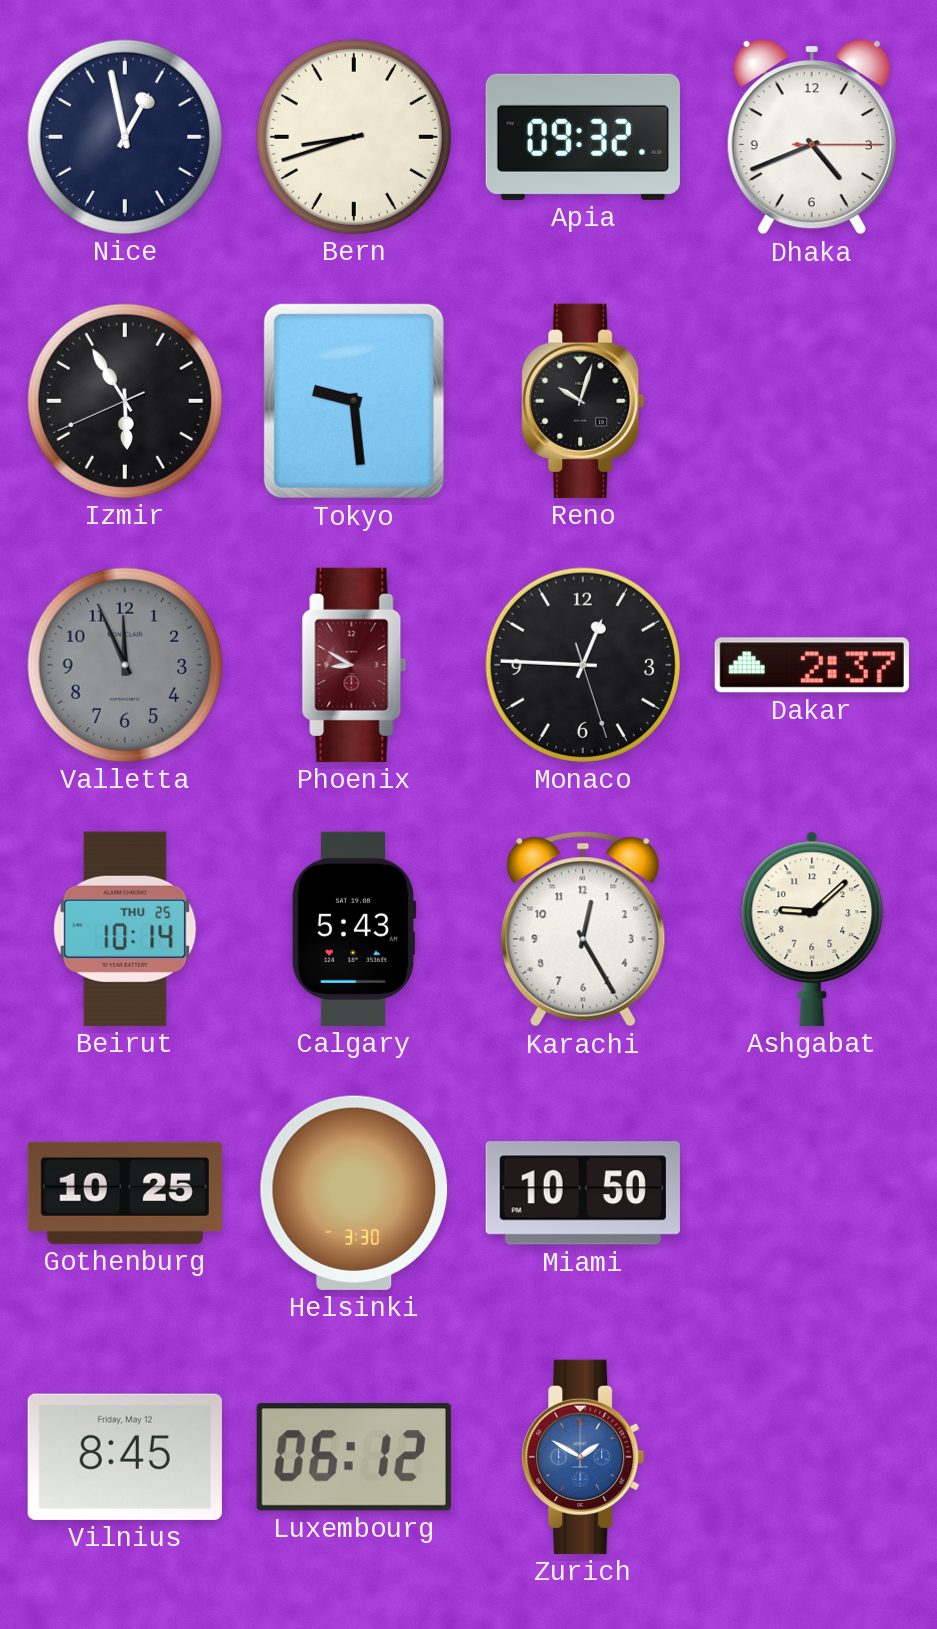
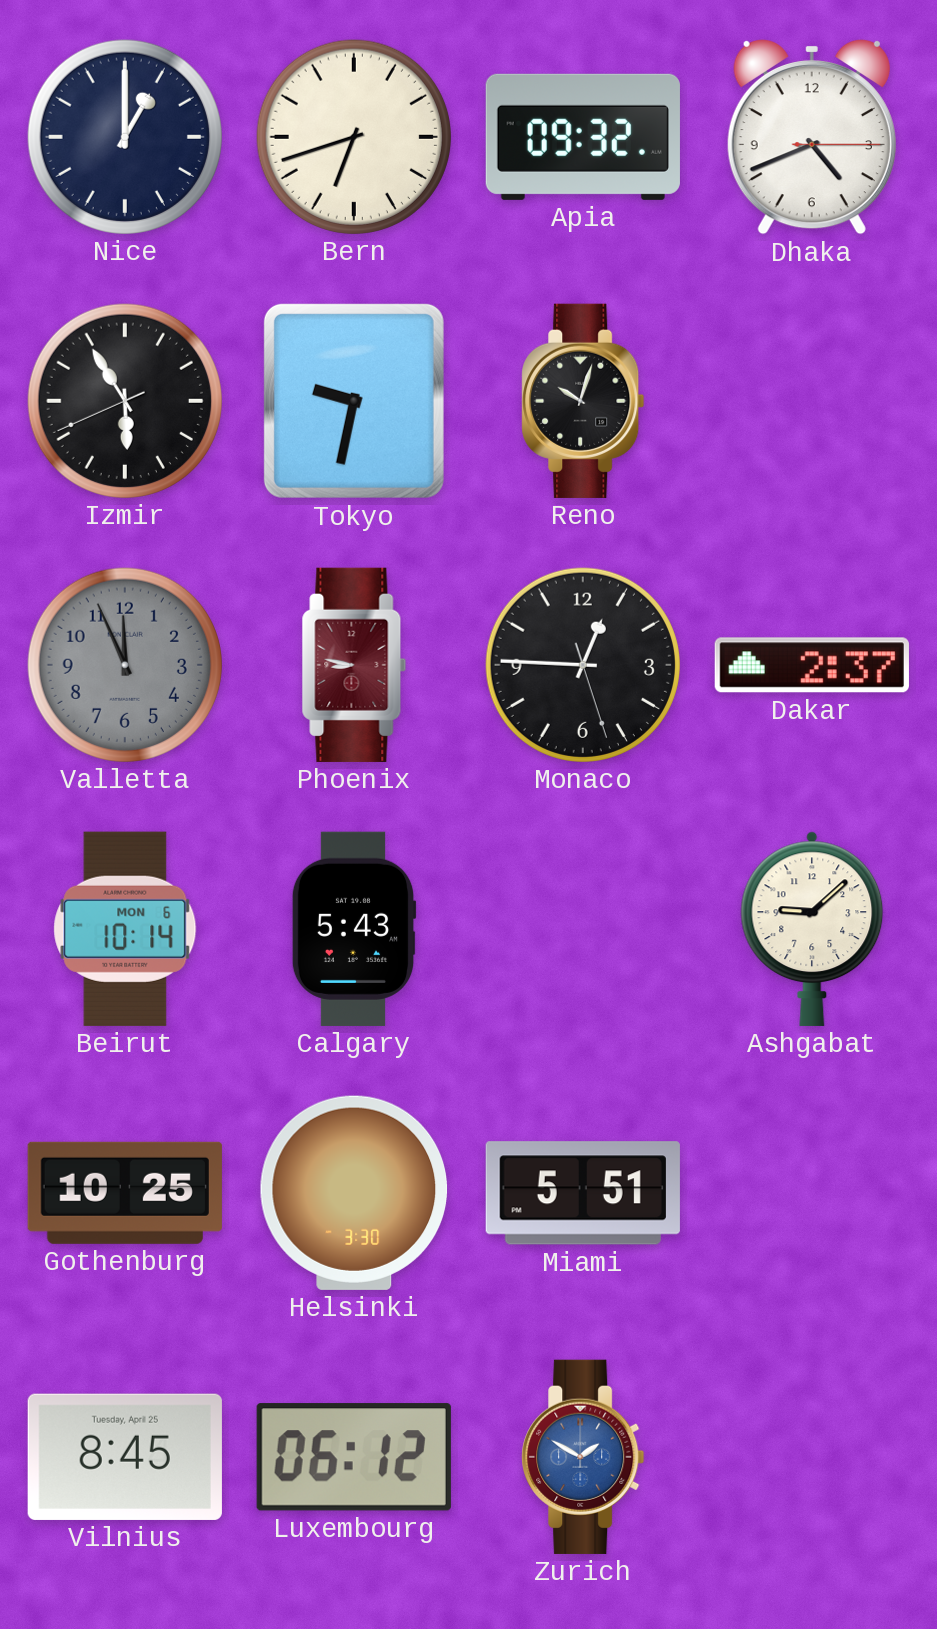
Nice: 12:58 -> 1:00
Bern: 8:42 -> 6:42
Tokyo: 9:29 -> 9:32
Phoenix: 8:50 -> 8:47
Beirut date: THU 25 -> MON 6
Karachi: 12:25 -> none
Miami: 10:50 -> 5:51
Vilnius date: Friday, May 12 -> Tuesday, April 25
